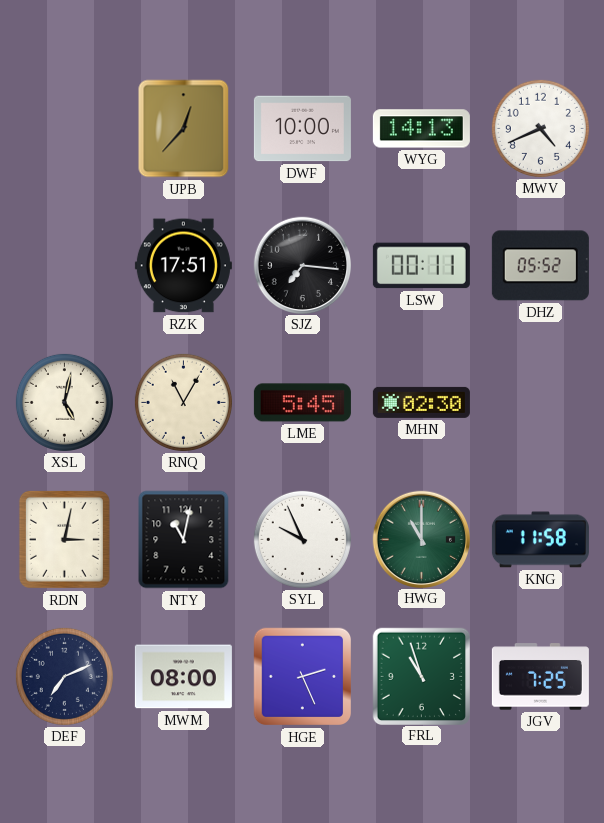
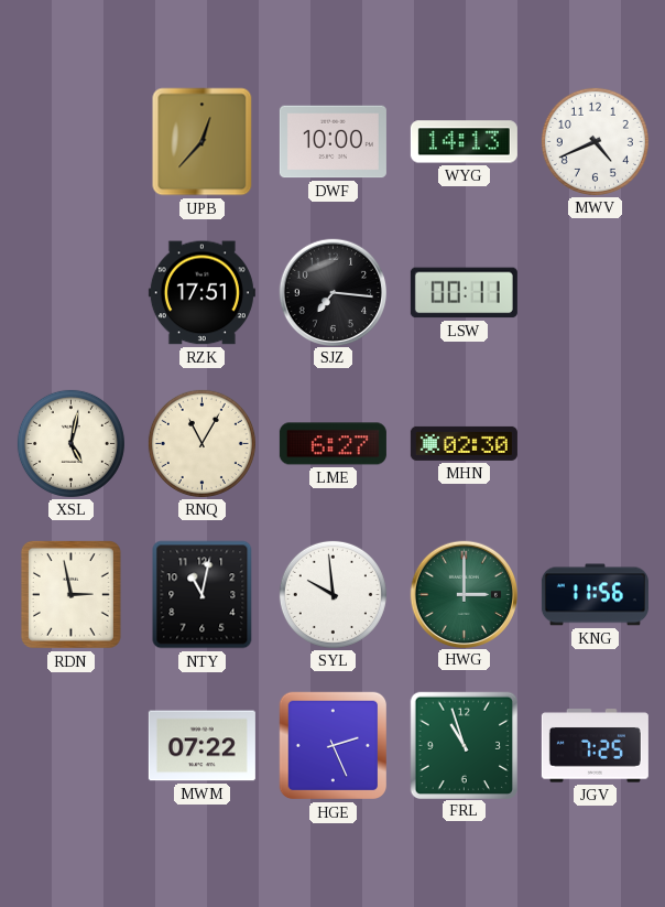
DHZ: 05:52 -> none
LME: 5:45 -> 6:27
RDN: 3:02 -> 2:58
SYL: 9:56 -> 9:59
HWG: 11:00 -> 3:00
KNG: 11:58 -> 11:56
DEF: 7:11 -> none
MWM: 08:00 -> 07:22
